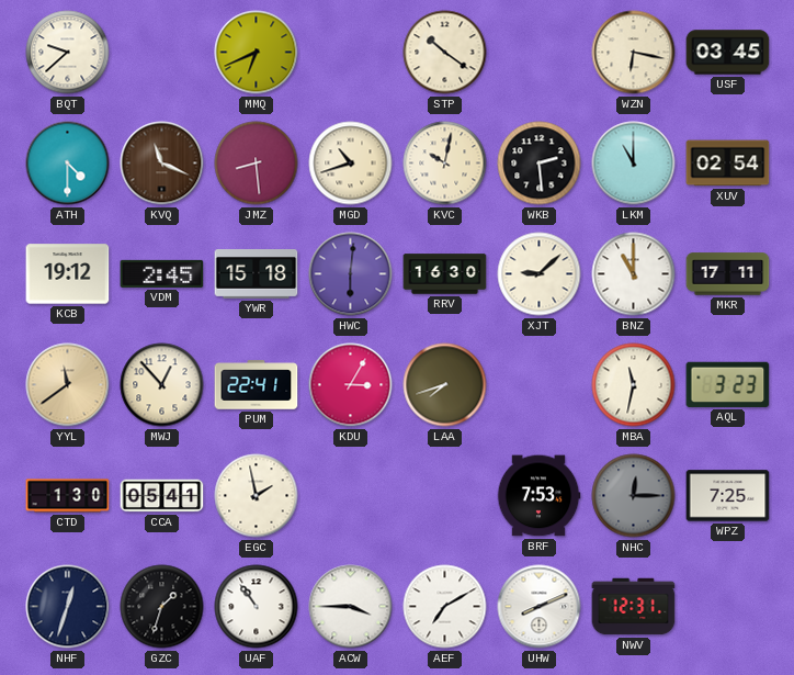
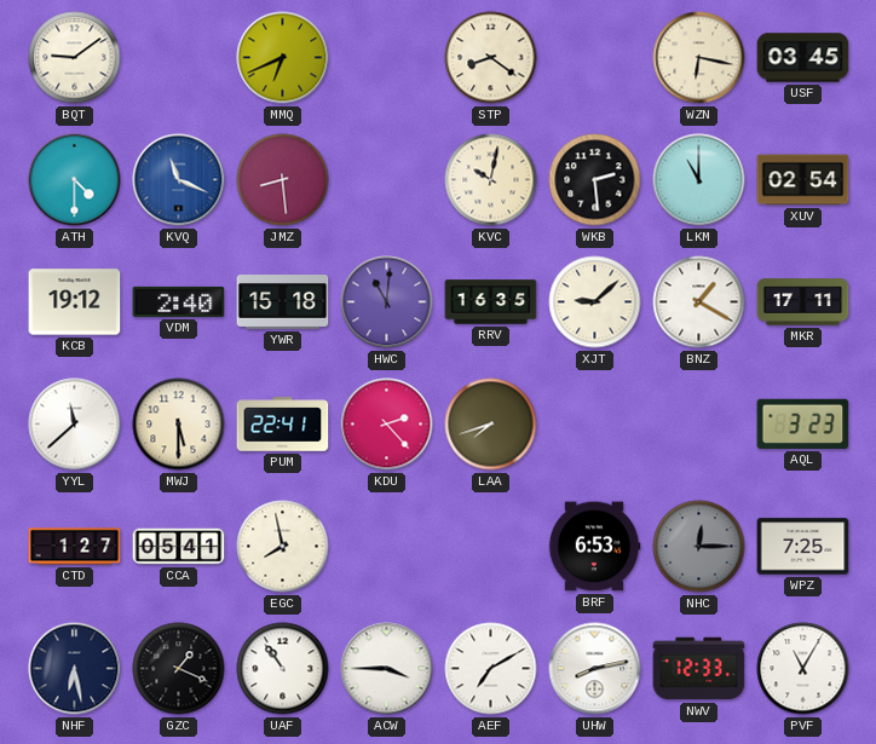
BQT: 9:38 -> 9:09
STP: 10:21 -> 8:21
KVQ dial: brown -> blue
MGD: 10:42 -> none
VDM: 2:45 -> 2:40
HWC: 6:01 -> 11:01
RRV: 16:30 -> 16:35
BNZ: 11:00 -> 1:20
YYL: 11:39 -> 11:38
YYL dial: champagne -> white
MWJ: 12:53 -> 5:30
KDU: 3:05 -> 2:23
MBA: 11:32 -> none
CTD: 1:30 -> 1:27
EGC: 1:58 -> 7:58
BRF: 7:53 -> 6:53
NHF: 12:33 -> 6:28
GZC: 1:33 -> 1:19
UHW: 8:11 -> 8:13
NWV: 12:31 -> 12:33
PVF: none -> 11:05
